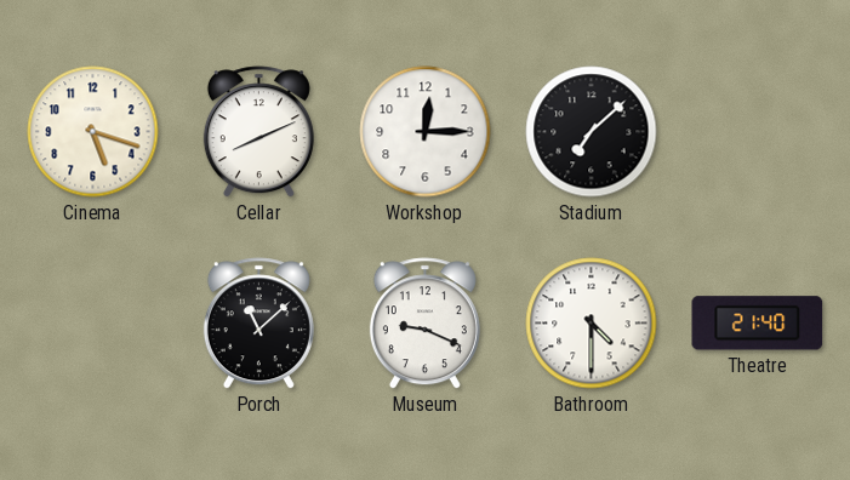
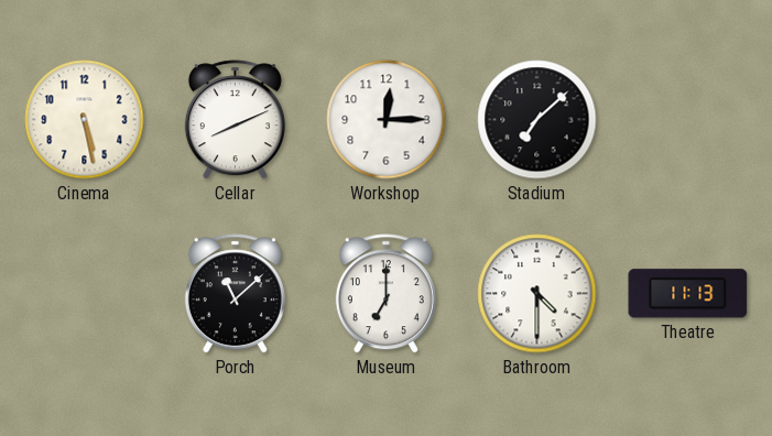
Cinema: 5:18 -> 5:28
Museum: 9:19 -> 7:00
Theatre: 21:40 -> 11:13
